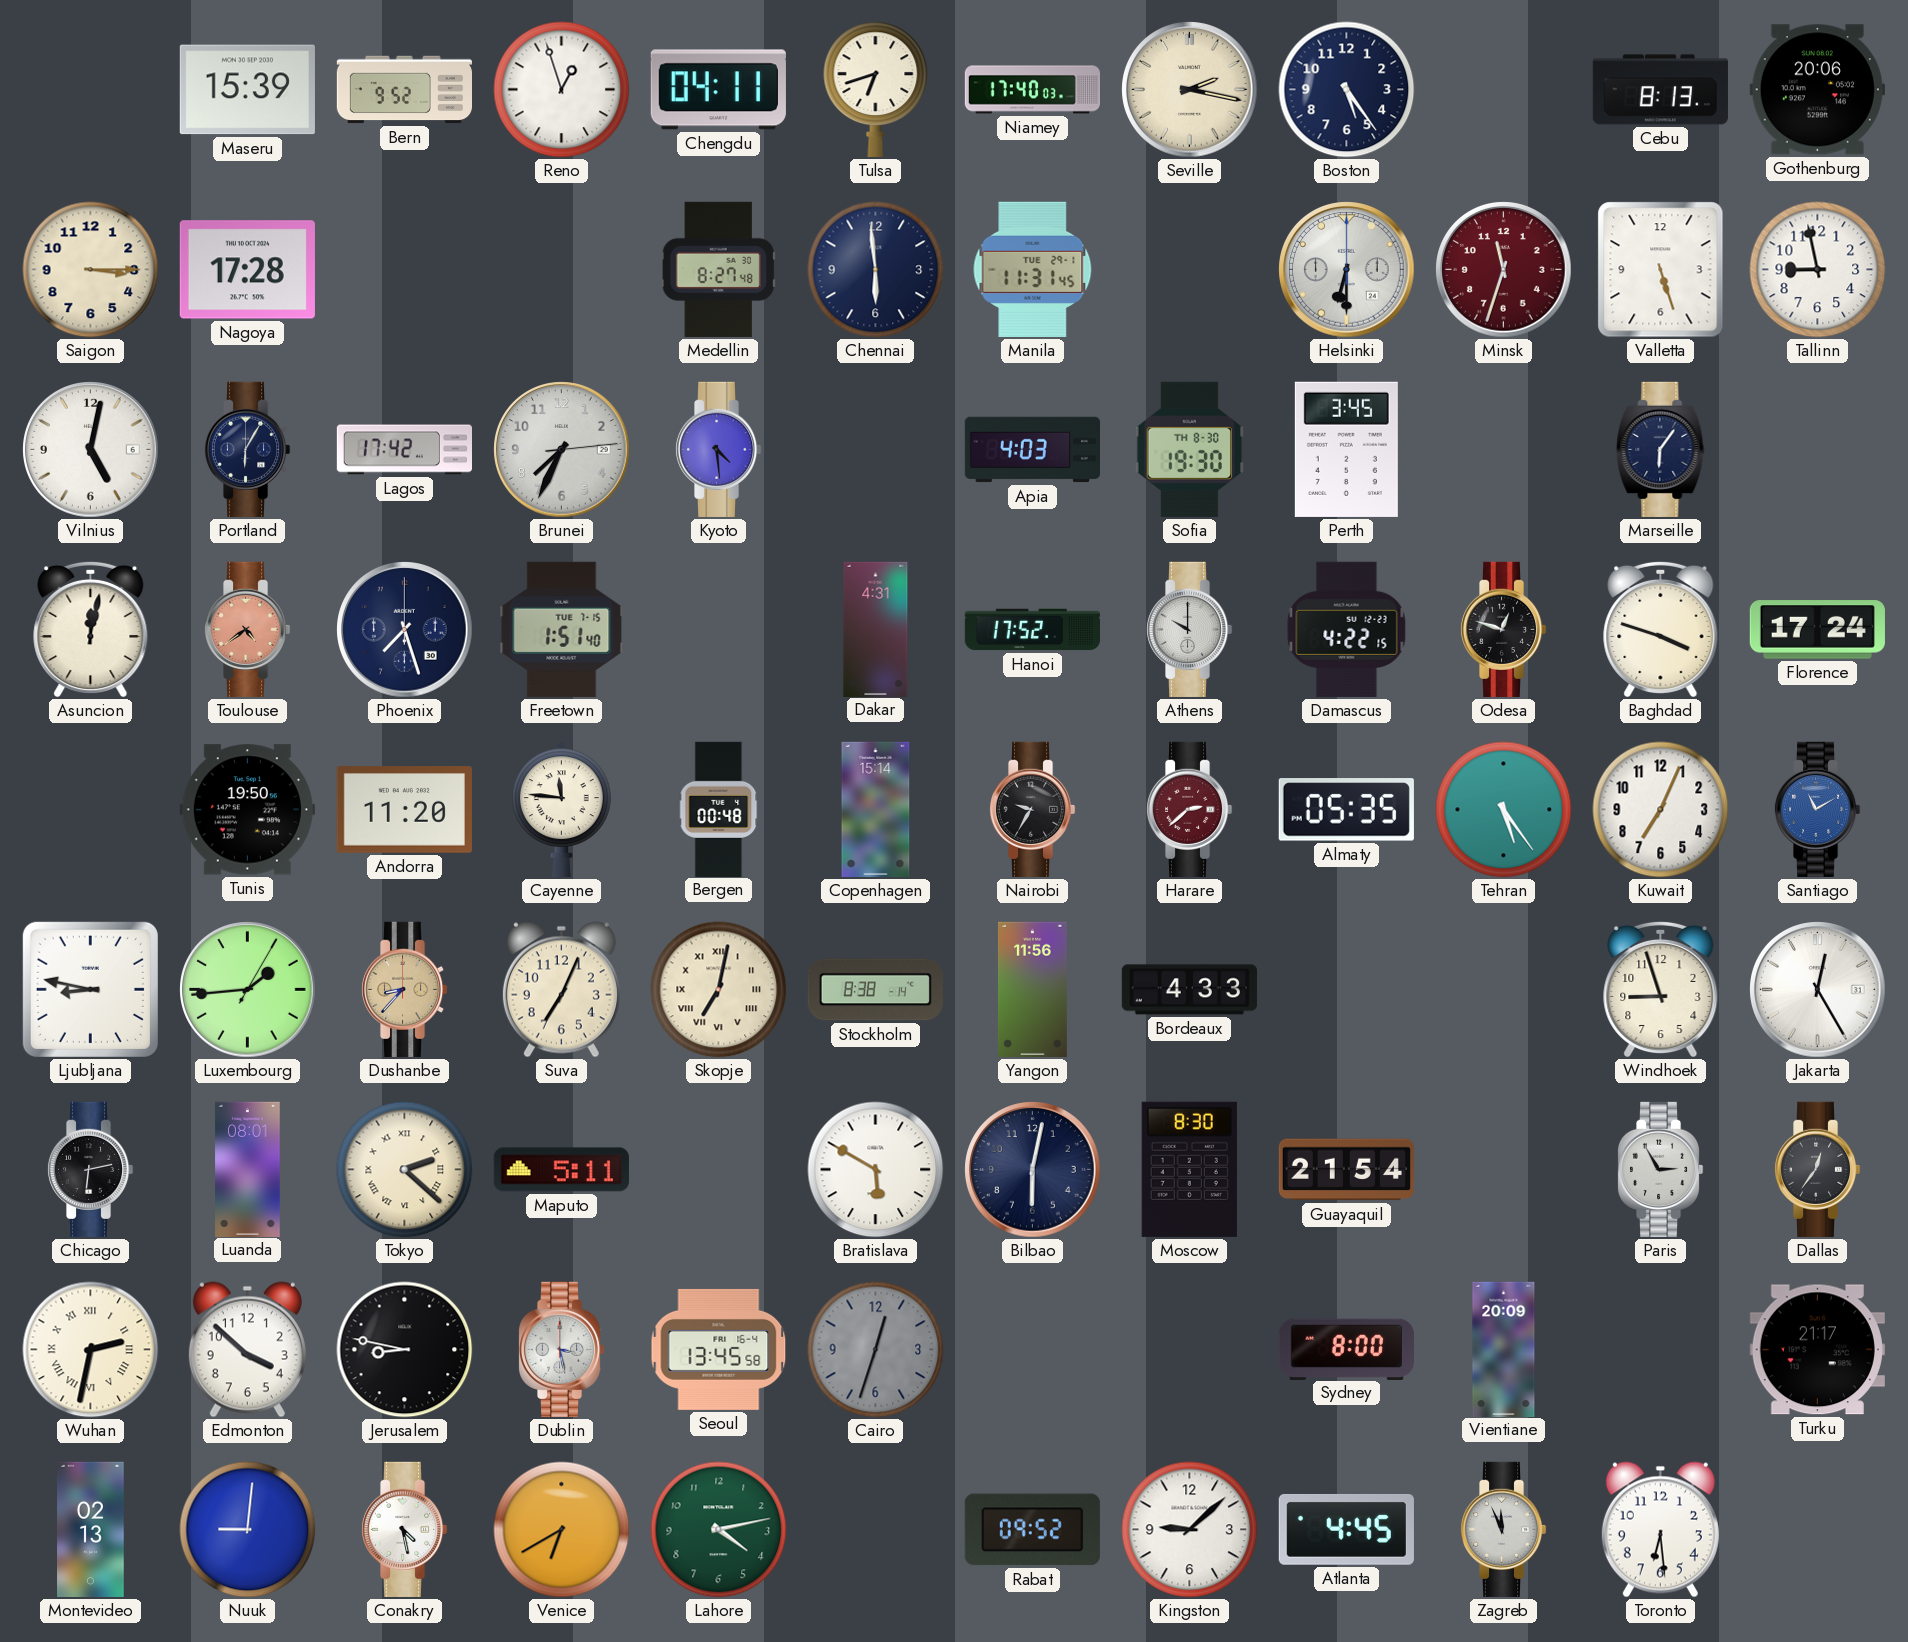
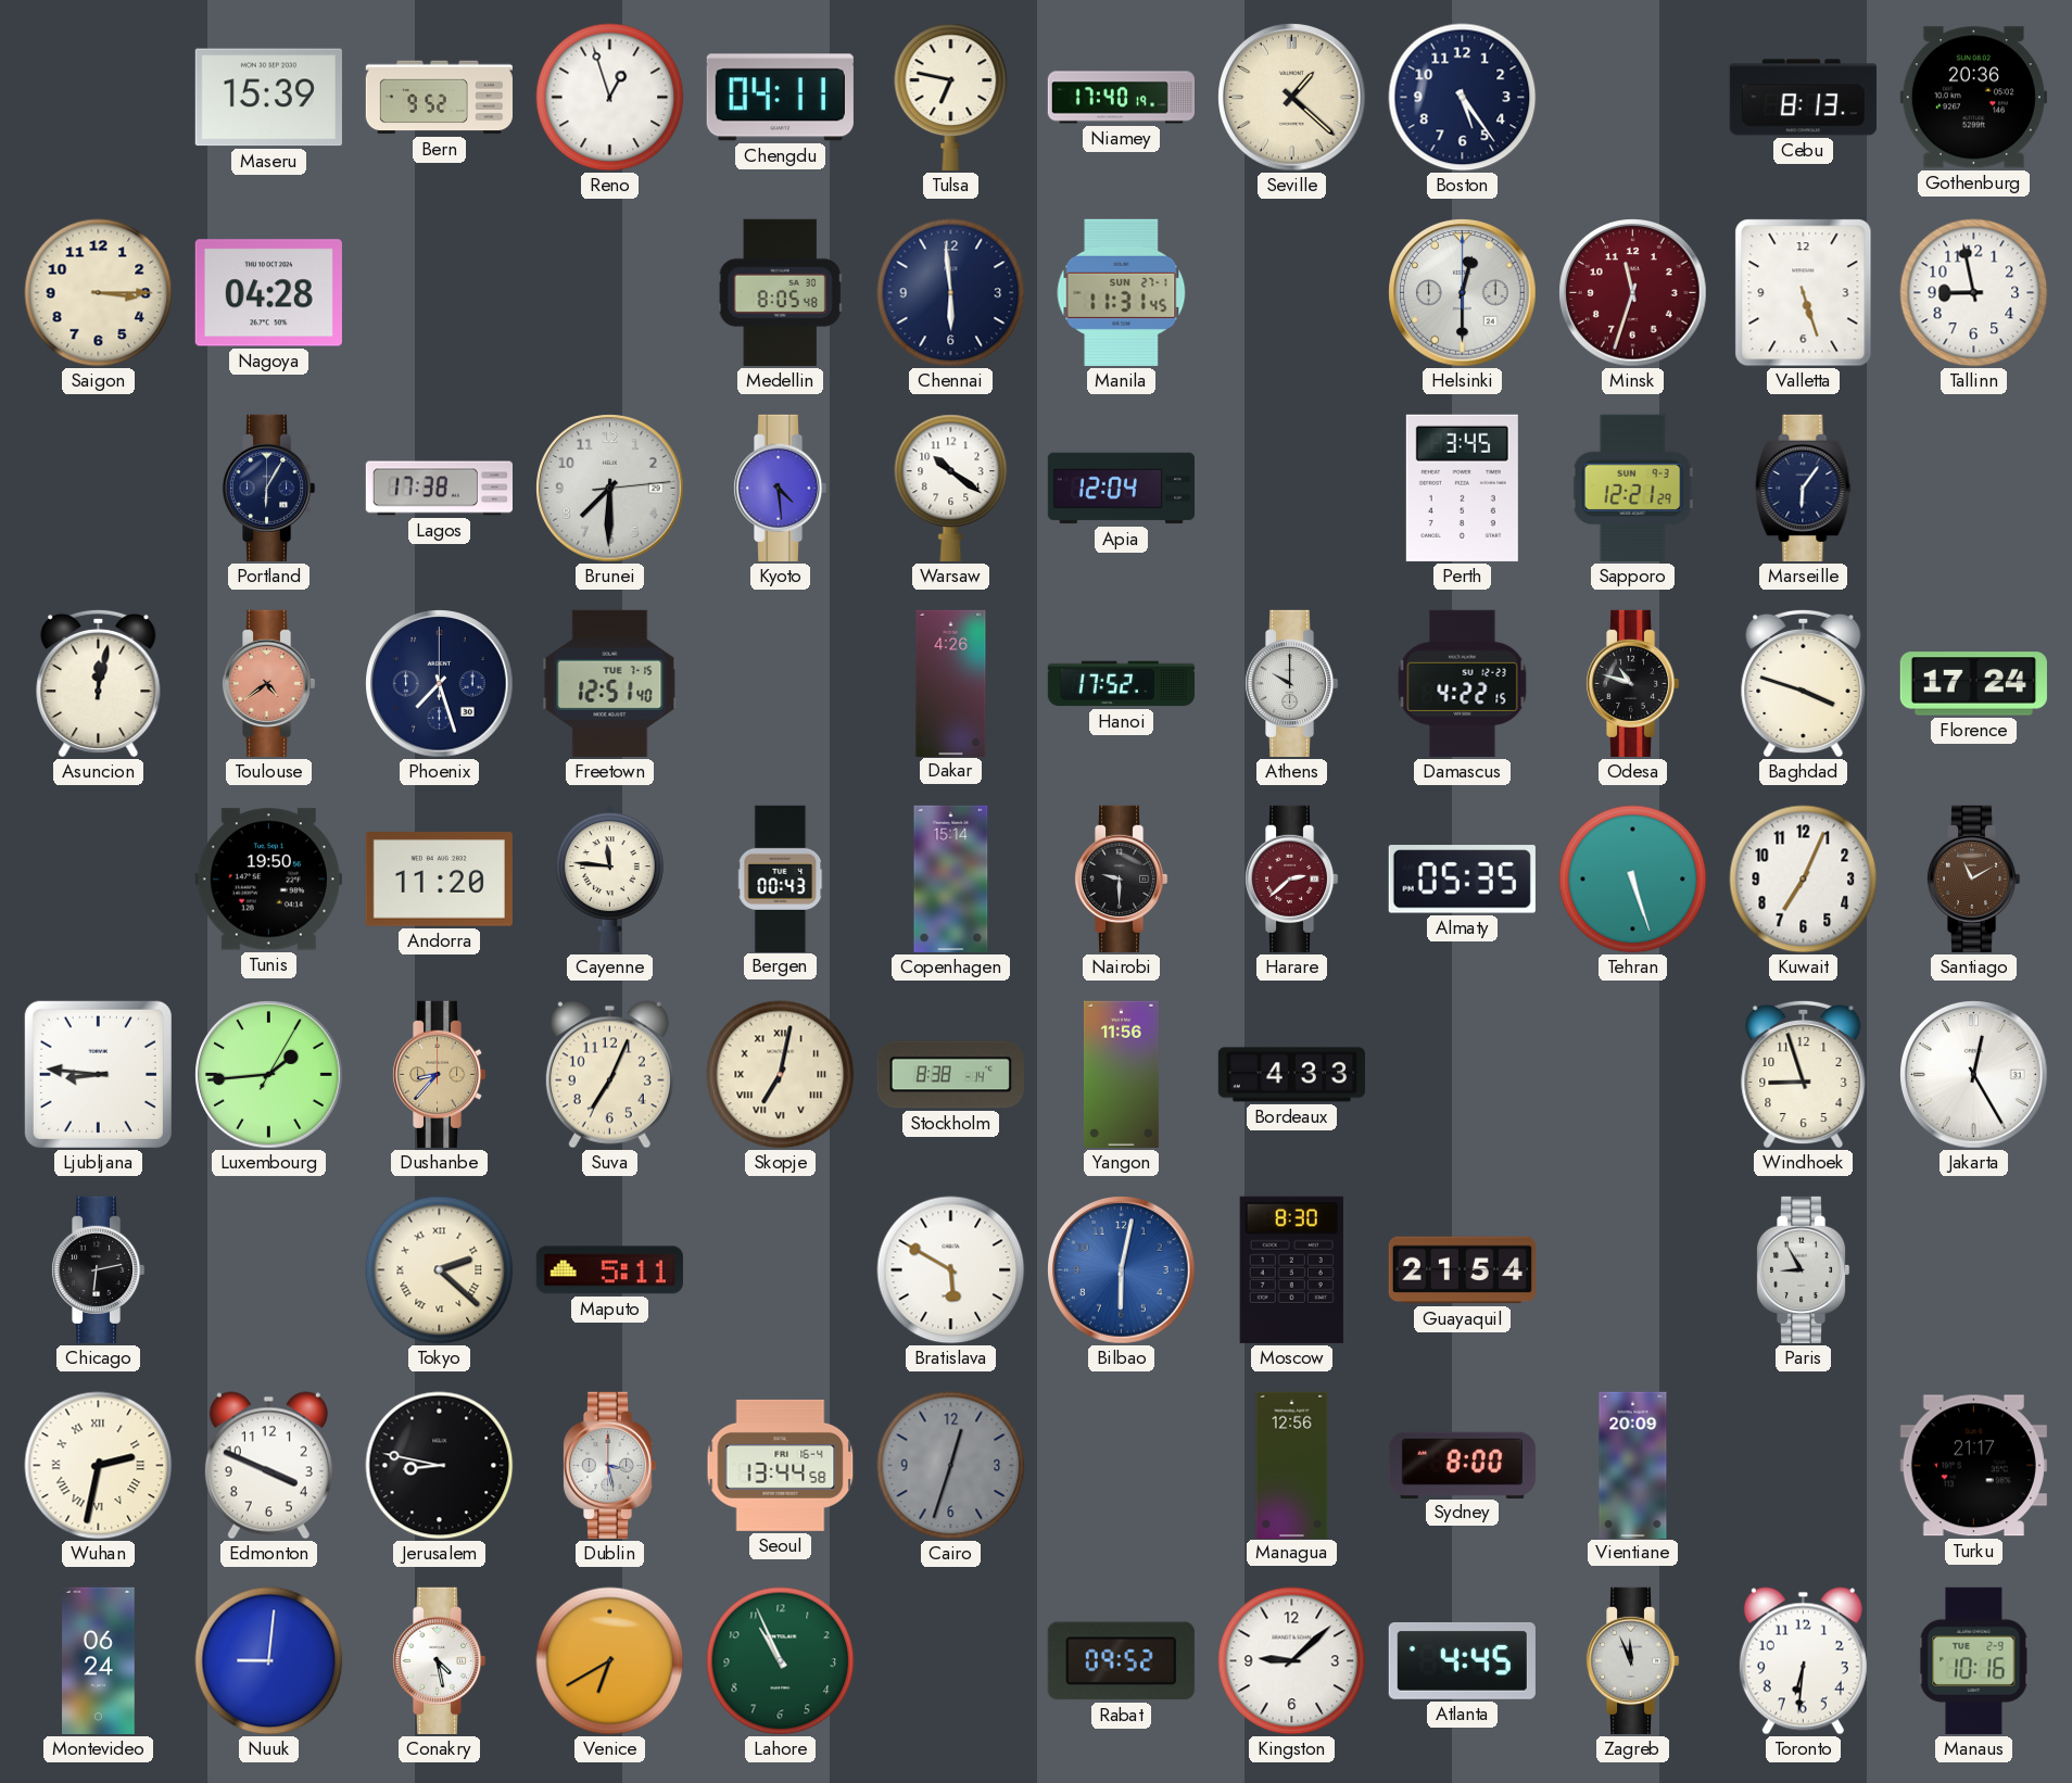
Tulsa: 6:42 -> 6:47
Niamey: 17:40:03 -> 17:40:19
Seville: 2:17 -> 1:22
Gothenburg: 20:06 -> 20:36
Nagoya: 17:28 -> 04:28
Medellin: 8:27 -> 8:05
Manila date: TUE 29-1 -> SUN 27-1
Helsinki: 6:30 -> 12:30
Vilnius: 5:02 -> none
Lagos: 17:42 -> 17:38
Brunei: 7:34 -> 7:30
Warsaw: none -> 10:21
Apia: 4:03 -> 12:04
Sofia: 19:30 -> none
Sapporo: none -> 12:21
Freetown: 1:51 -> 12:51
Dakar: 4:31 -> 4:26
Odesa: 12:48 -> 10:48
Bergen: 00:48 -> 00:43
Nairobi: 9:35 -> 9:30
Tehran: 5:24 -> 5:27
Santiago dial: blue -> brown
Ljubljana: 8:47 -> 8:46
Luanda: 08:01 -> none
Bilbao dial: navy -> blue
Paris: 2:55 -> 8:55
Dallas: 12:36 -> none
Edmonton: 3:52 -> 3:49
Seoul: 13:45 -> 13:44
Managua: none -> 12:56
Montevideo: 02:13 -> 06:24
Lahore: 4:13 -> 10:56
Toronto: 6:29 -> 6:31
Manaus: none -> 10:16
